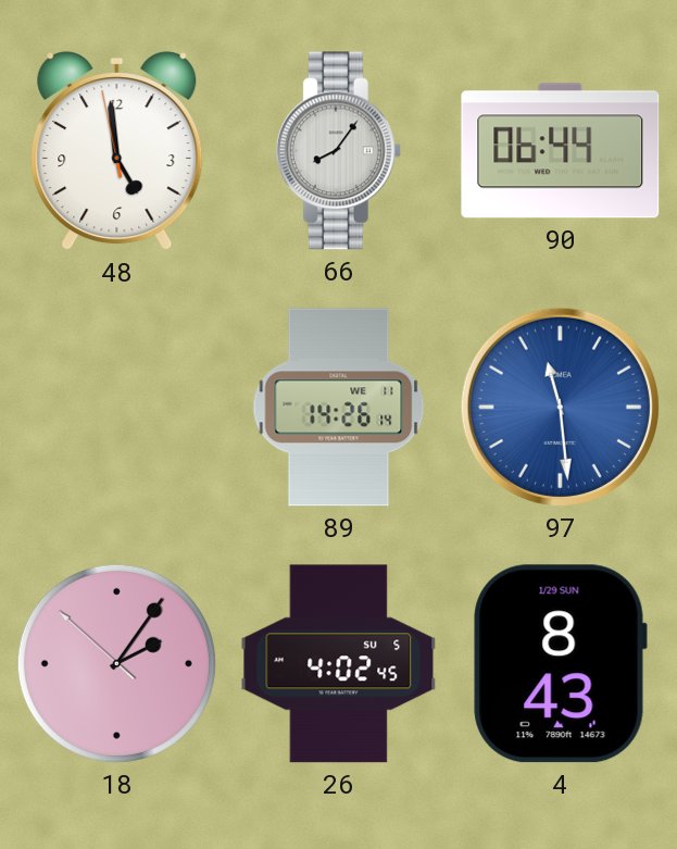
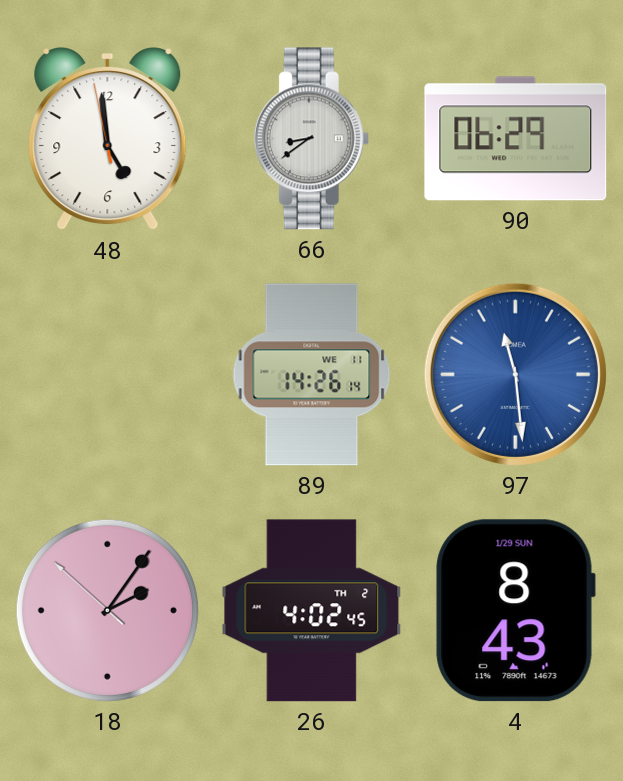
66: 8:06 -> 8:39
90: 06:44 -> 06:29
26 date: SU 5 -> TH 2
